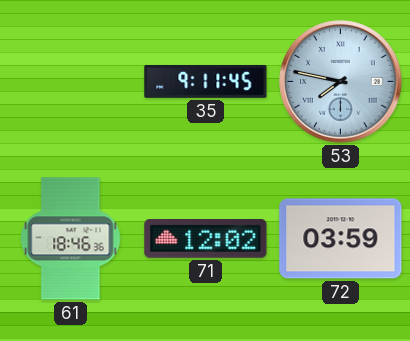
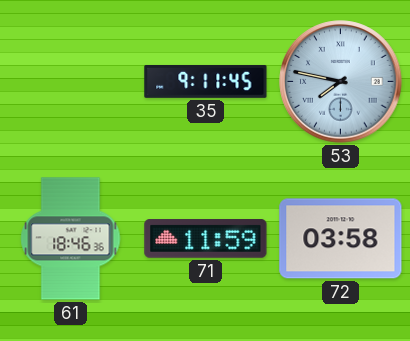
71: 12:02 -> 11:59
72: 03:59 -> 03:58
